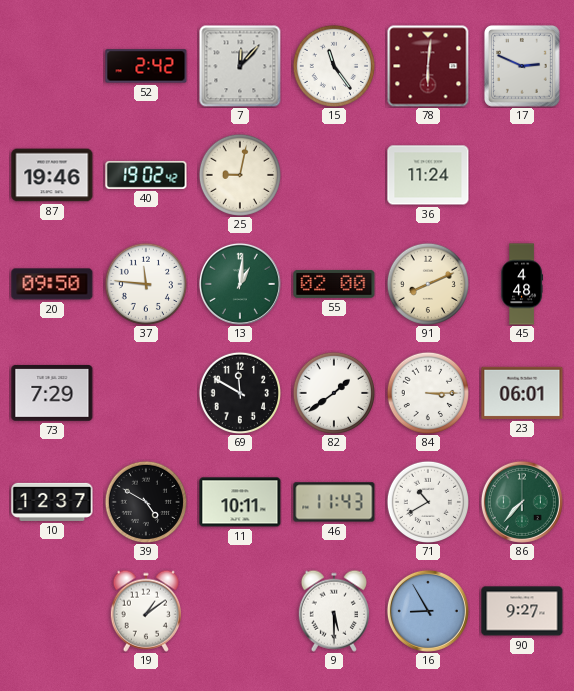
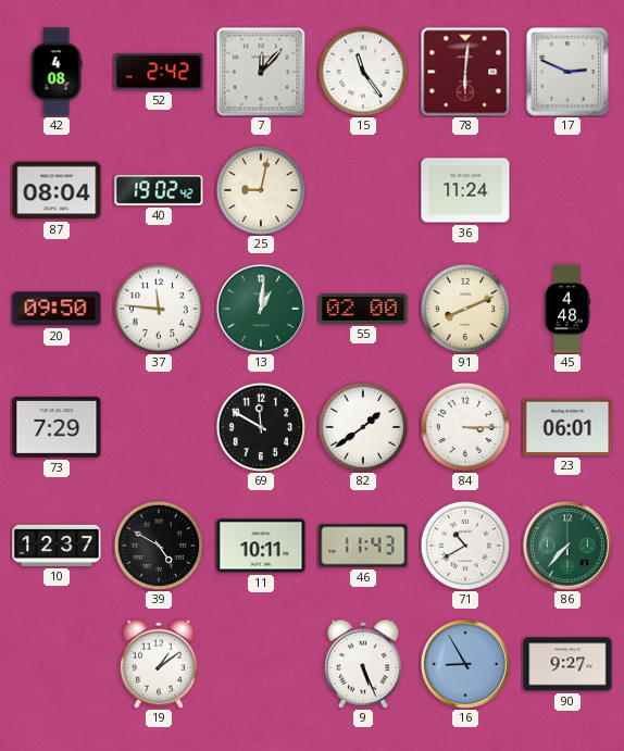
42: none -> 4:08
87: 19:46 -> 08:04
9: 5:30 -> 5:26
